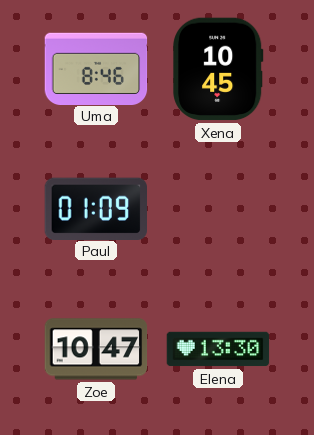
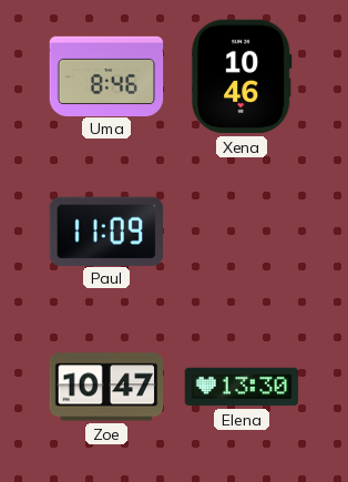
Xena: 10:45 -> 10:46
Paul: 01:09 -> 11:09
